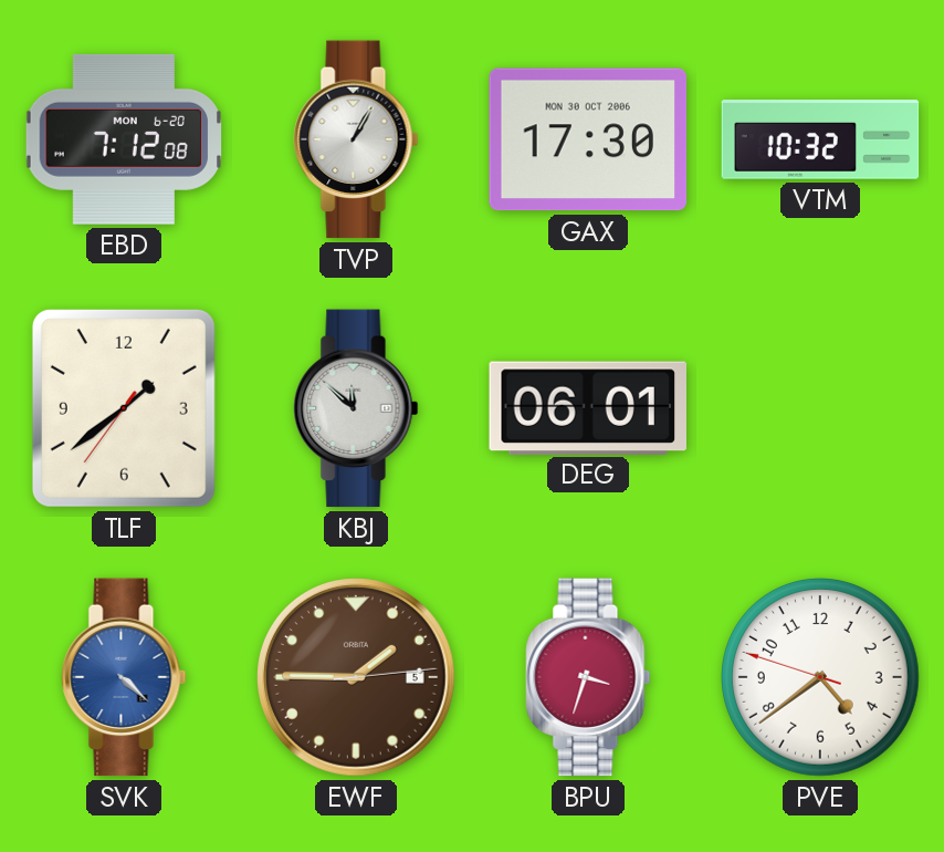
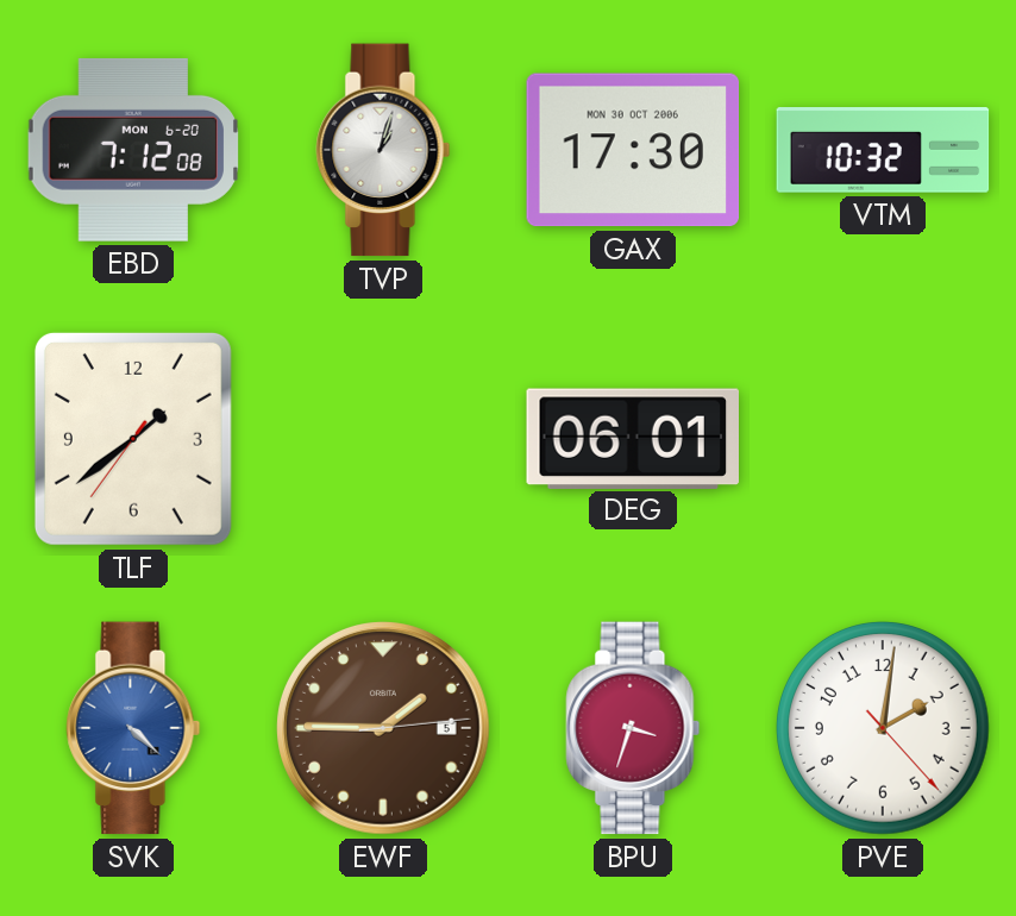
TVP: 1:05 -> 1:03
KBJ: 11:52 -> none
PVE: 4:38 -> 2:01
